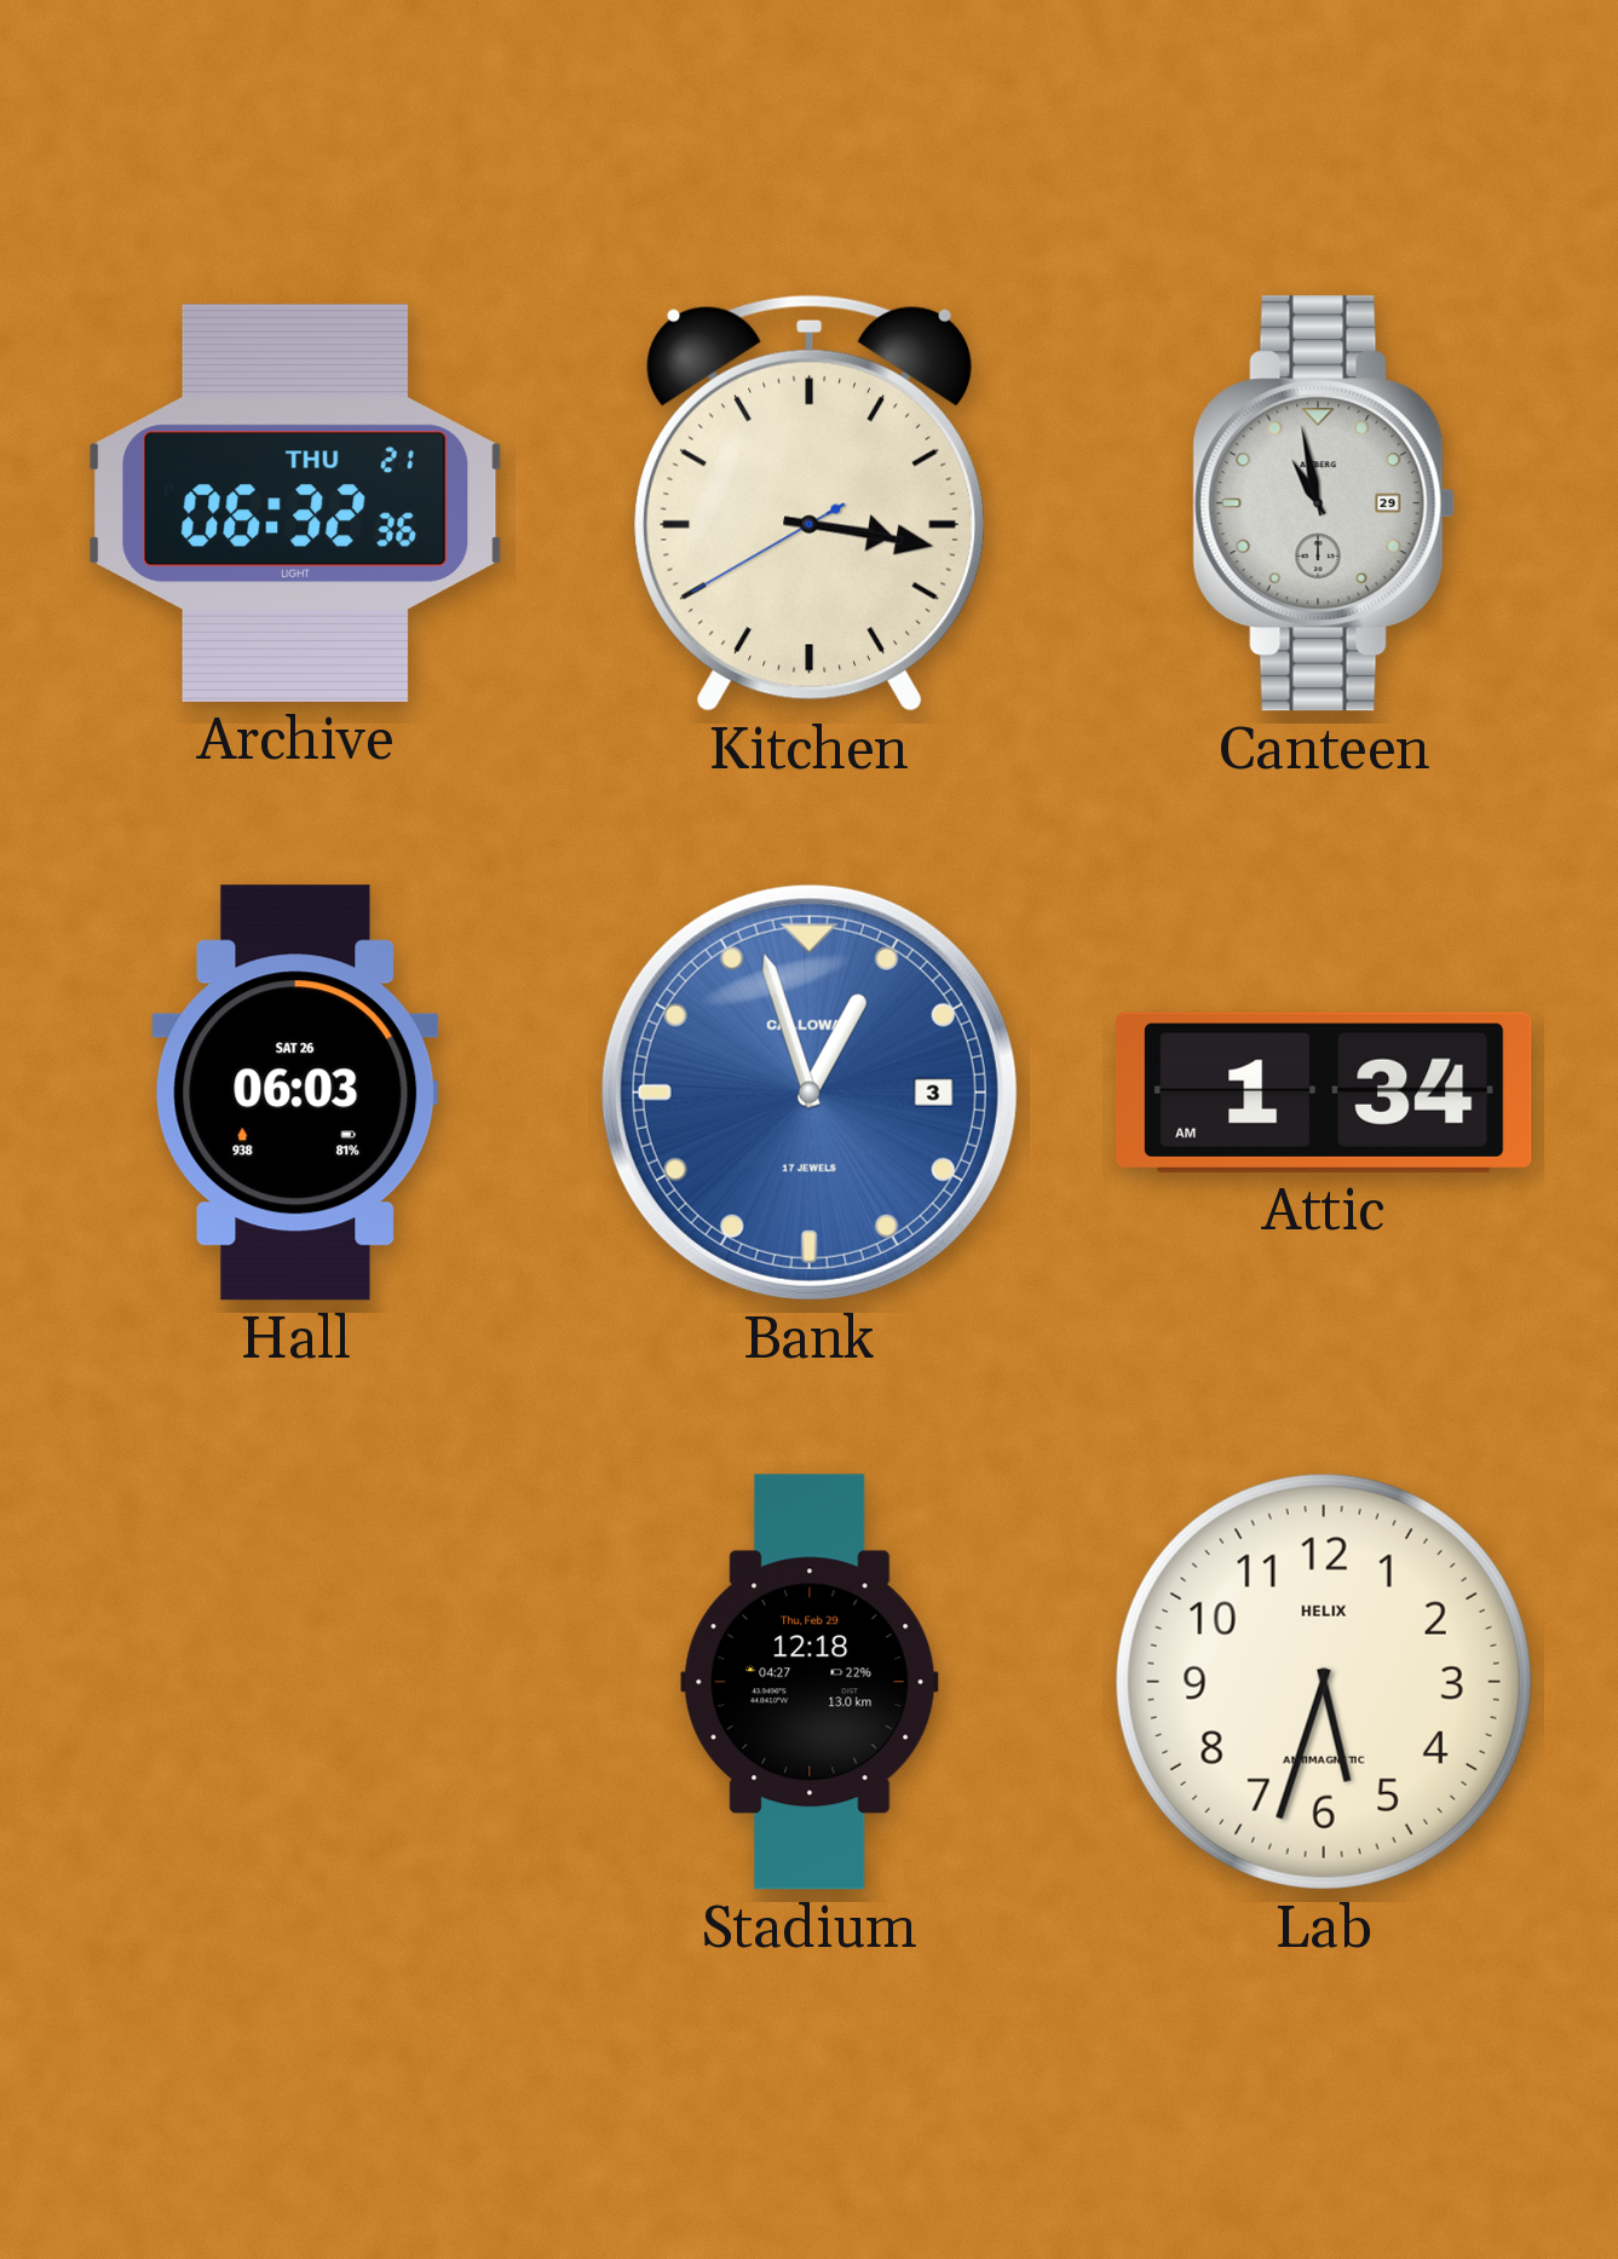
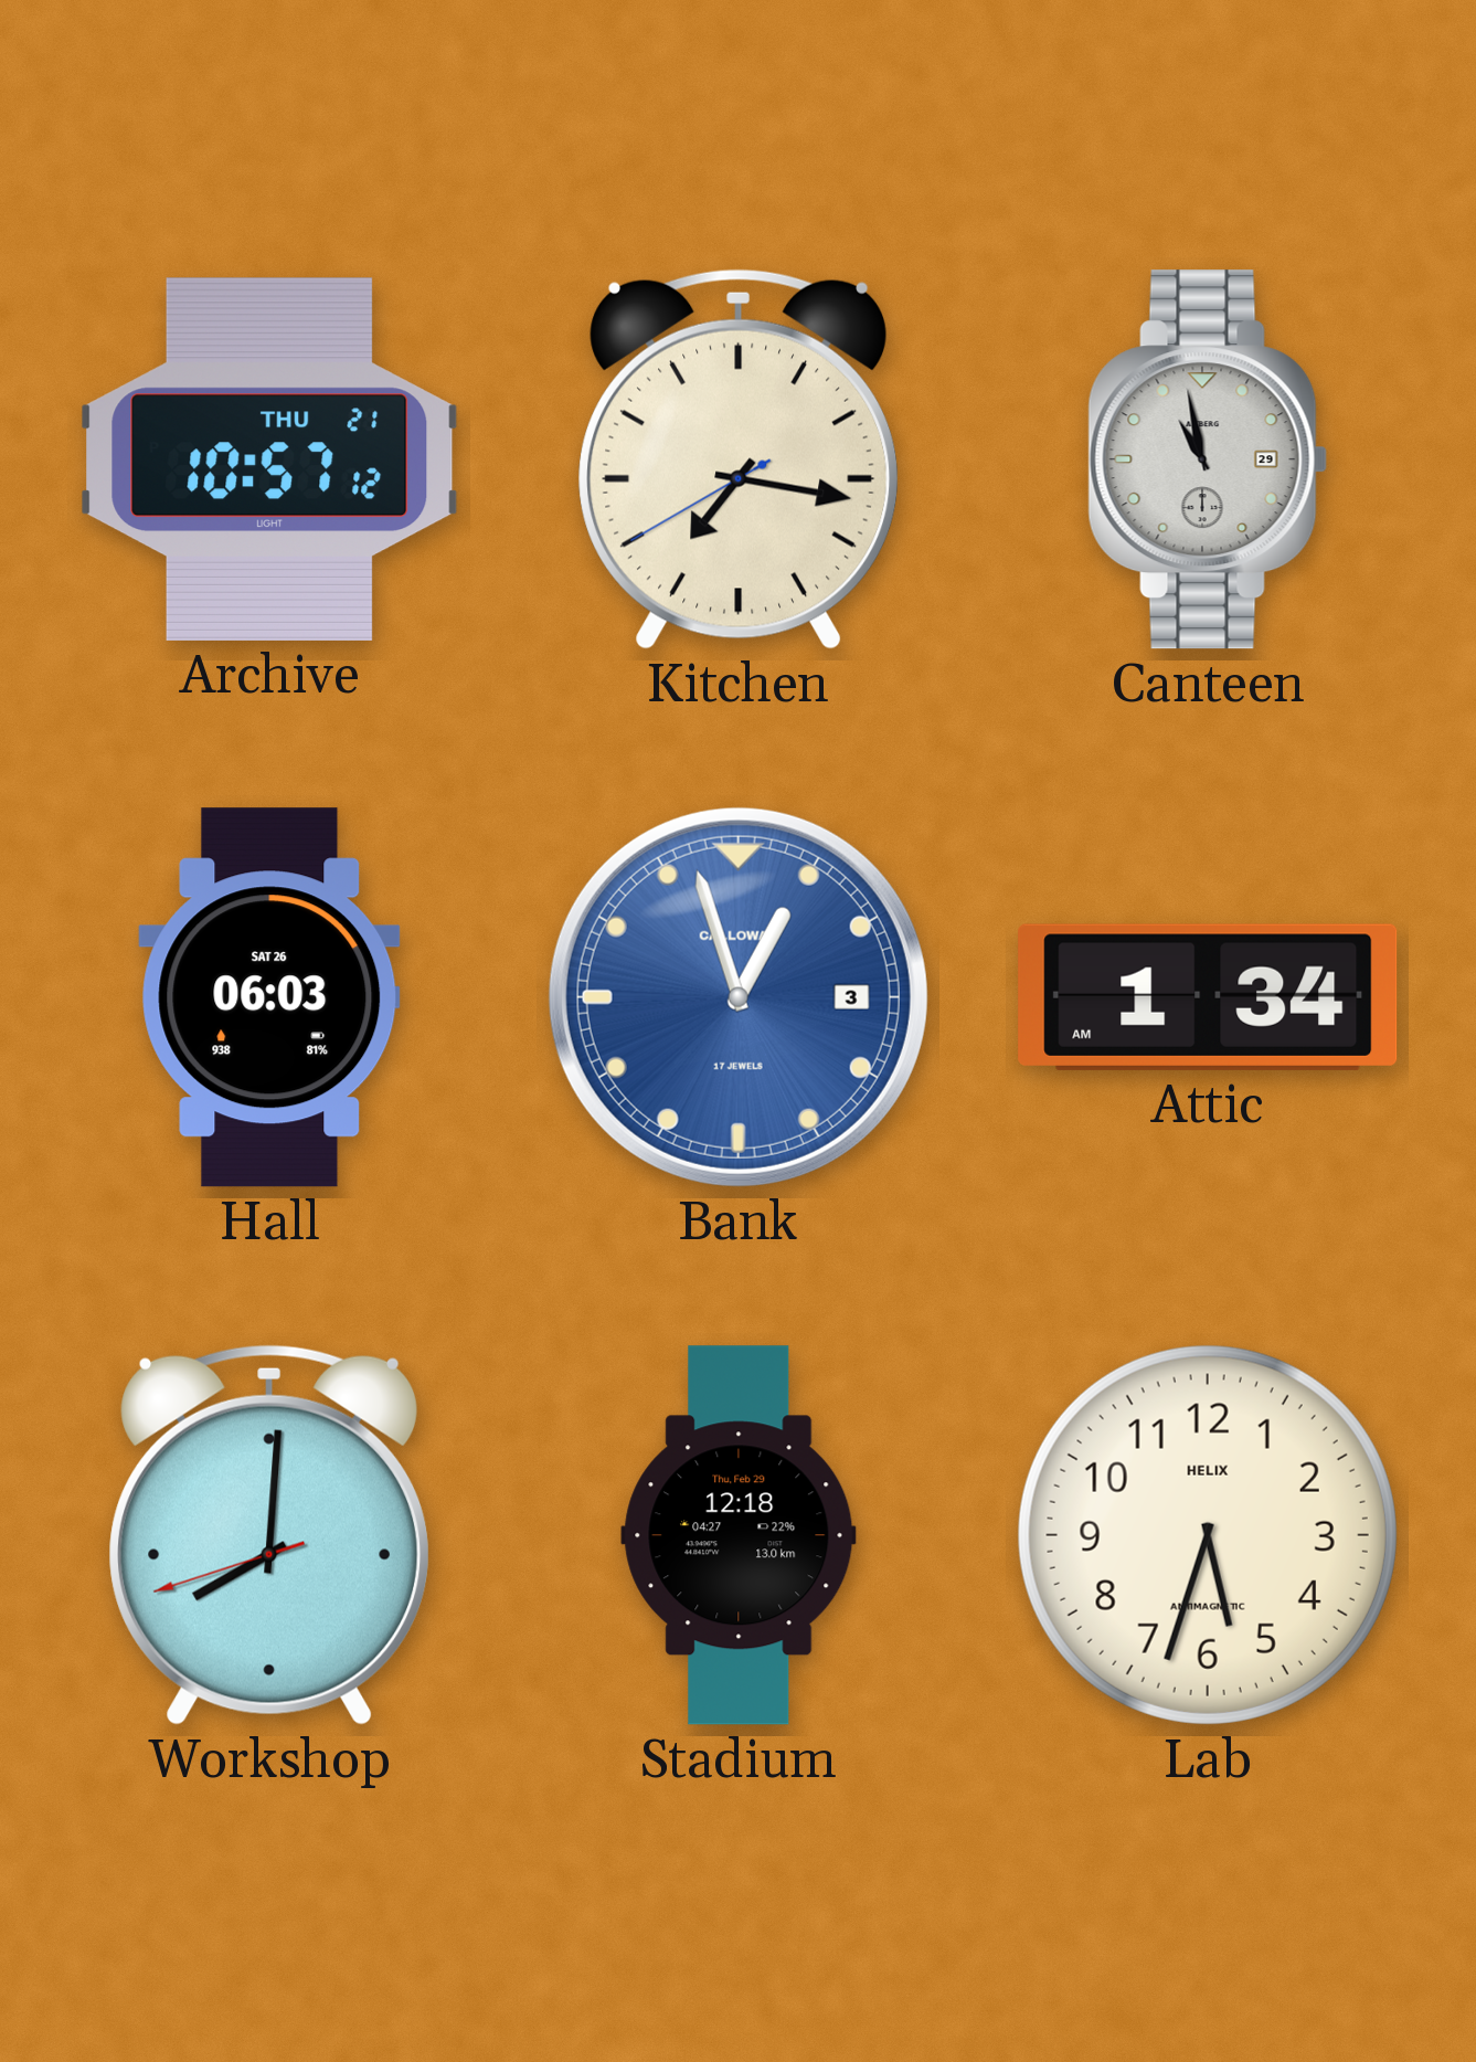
Archive: 06:32 -> 10:57
Kitchen: 3:16 -> 7:16
Workshop: none -> 8:00
